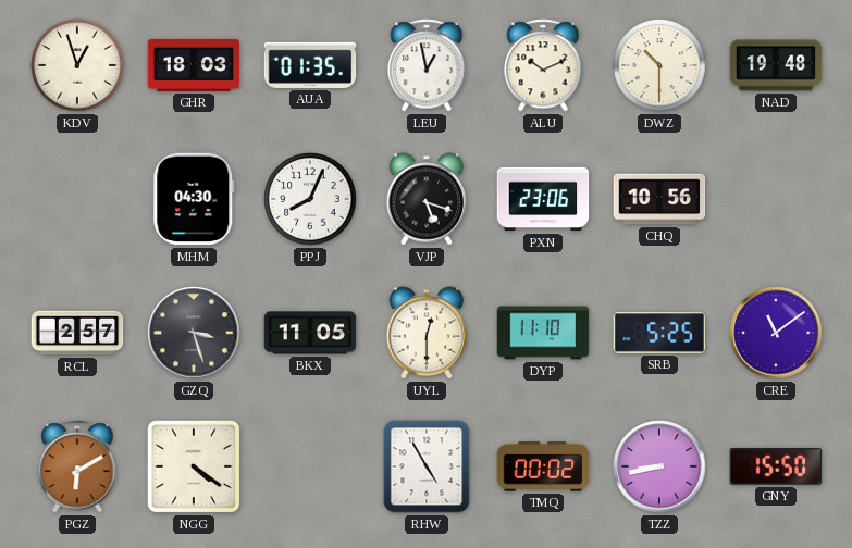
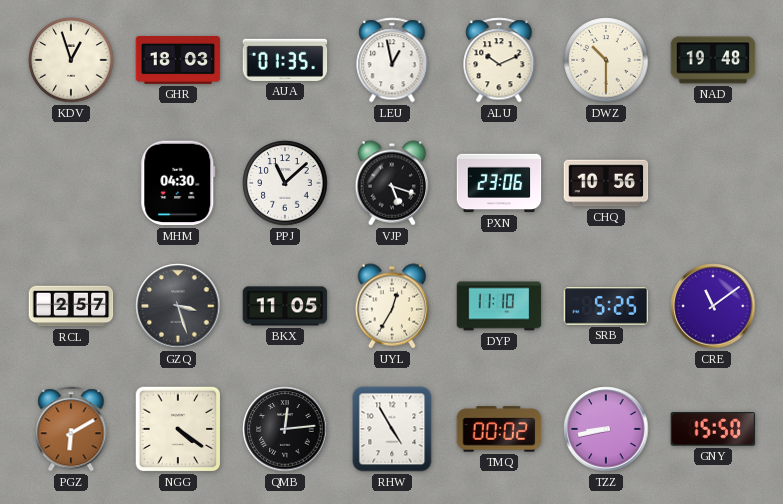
PPJ: 8:04 -> 11:08
UYL: 12:30 -> 12:35
QMB: none -> 12:14
